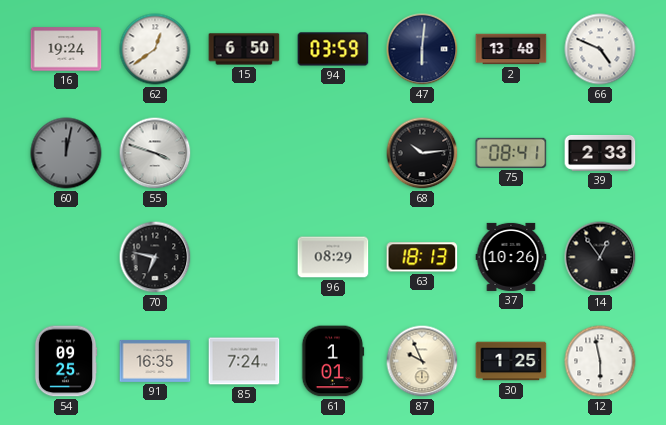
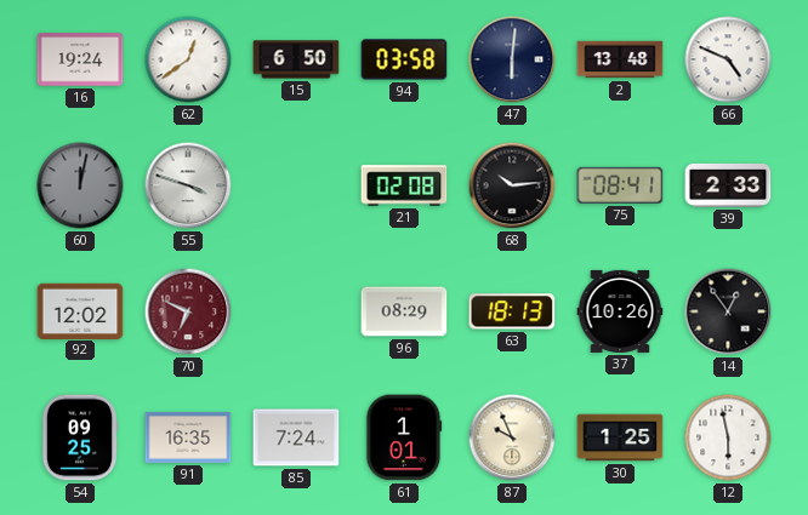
94: 03:59 -> 03:58
21: none -> 02:08
92: none -> 12:02
70: 6:47 -> 6:49
70 dial: black -> burgundy
